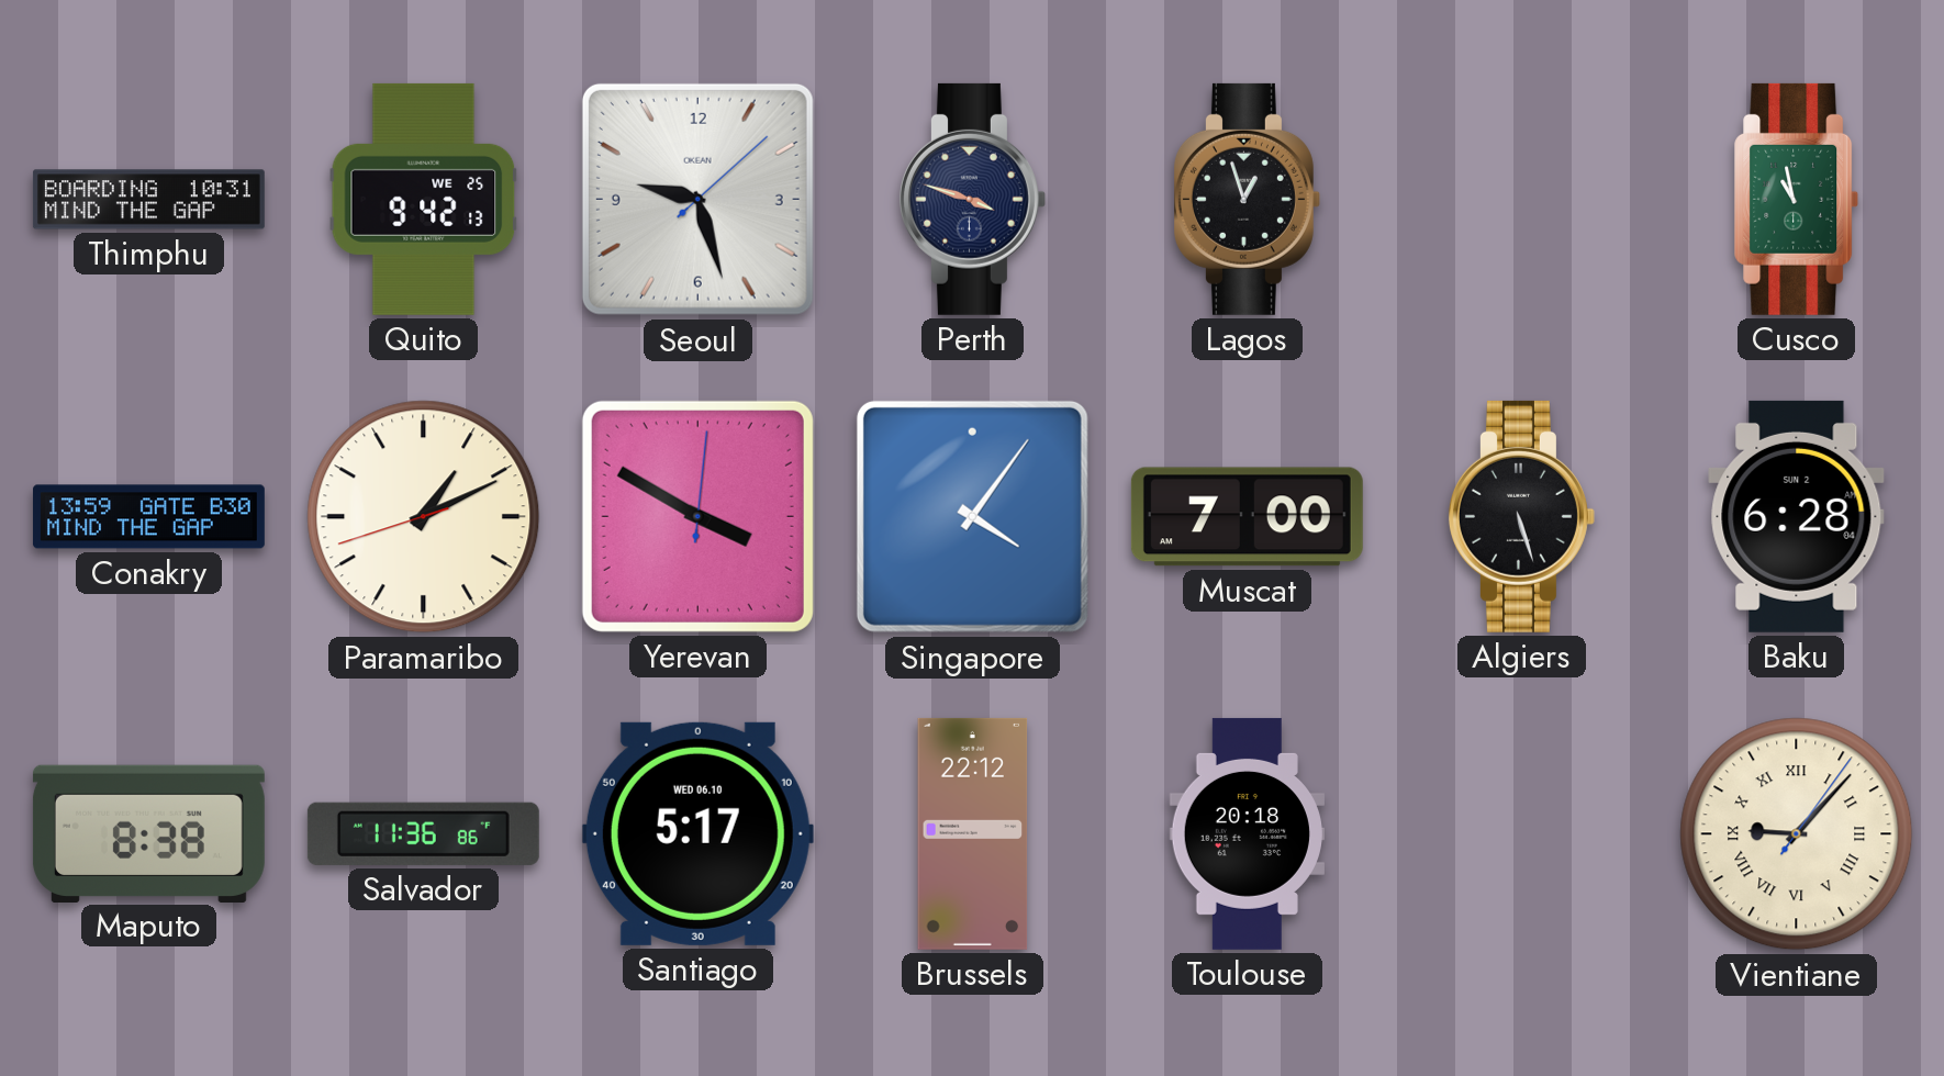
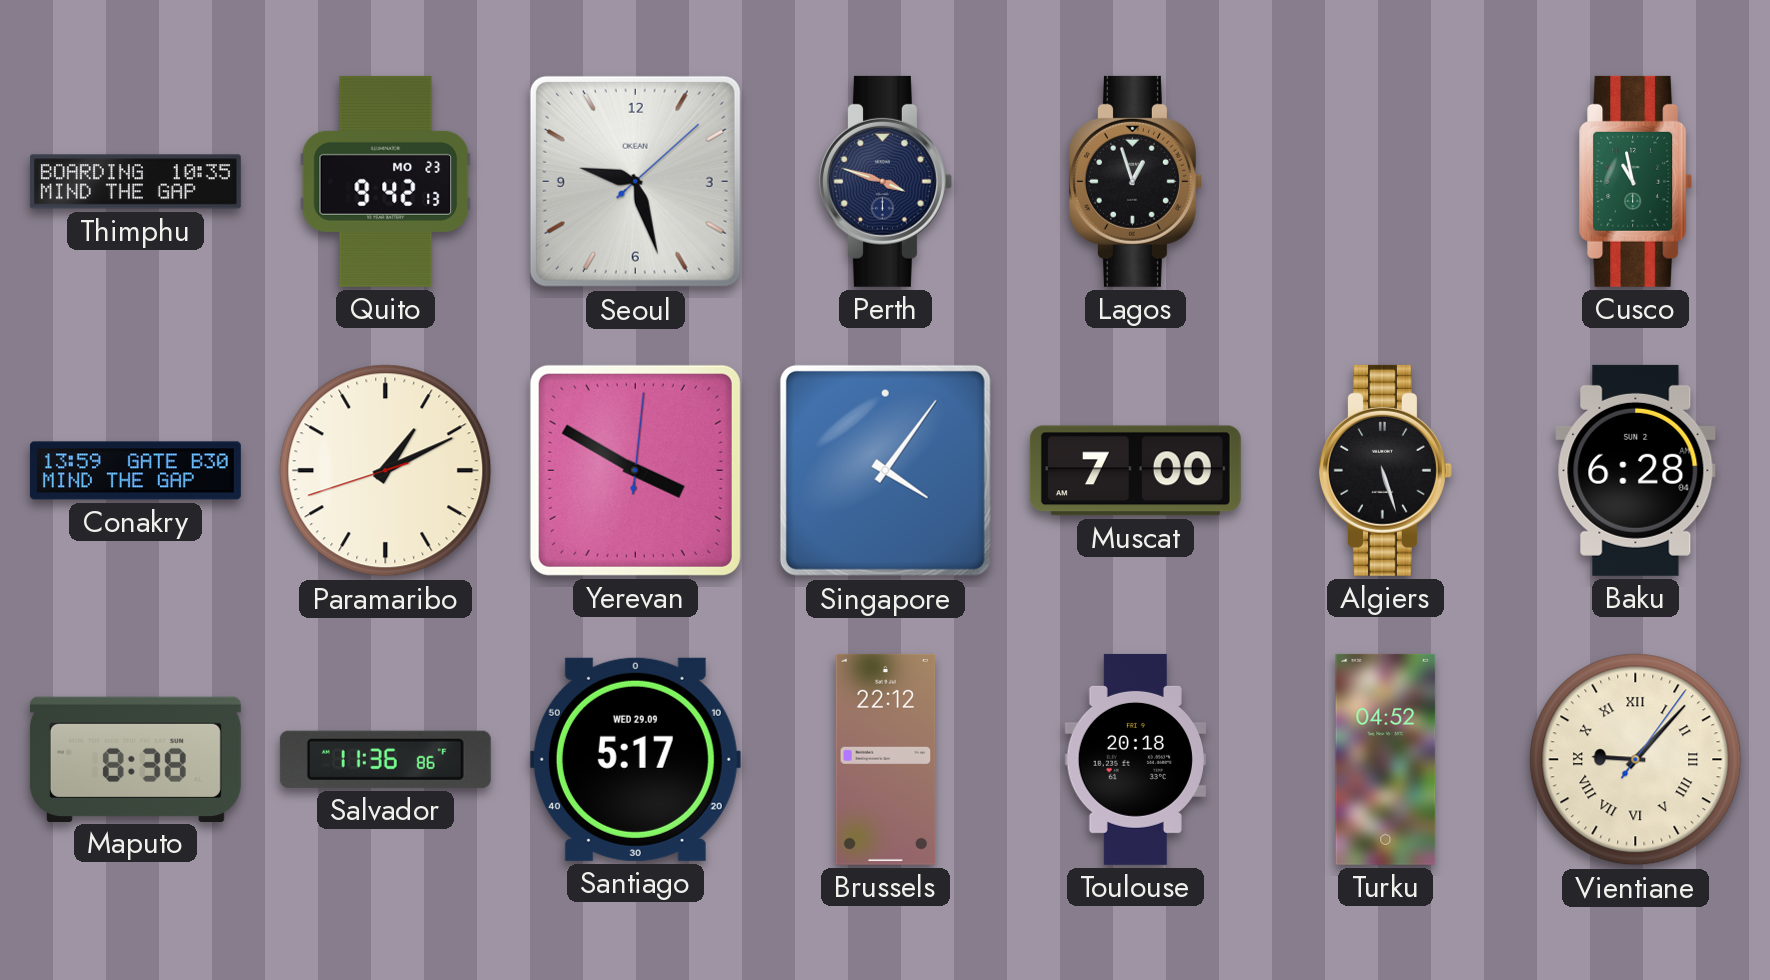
Thimphu: 10:31 -> 10:35
Quito date: WE 25 -> MO 23
Santiago date: WED 06.10 -> WED 29.09
Turku: none -> 04:52
